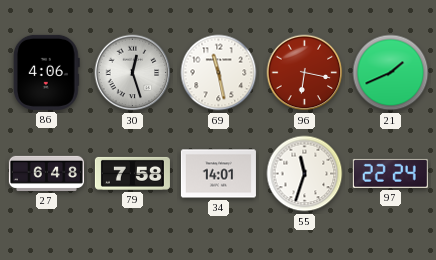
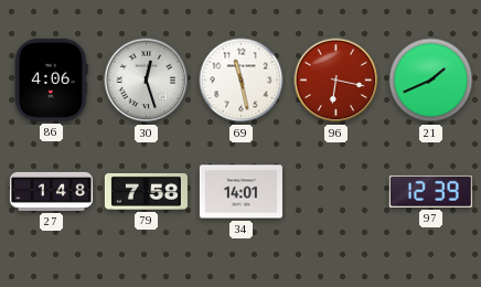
27: 6:48 -> 1:48
55: 11:33 -> none
97: 22:24 -> 12:39
